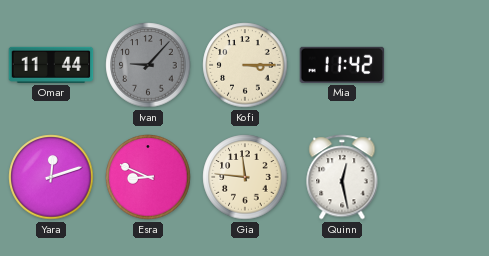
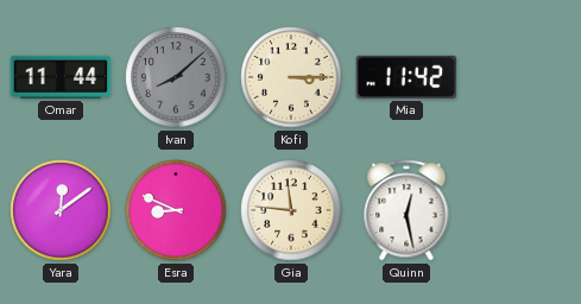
Ivan: 9:07 -> 8:08
Yara: 12:12 -> 12:09
